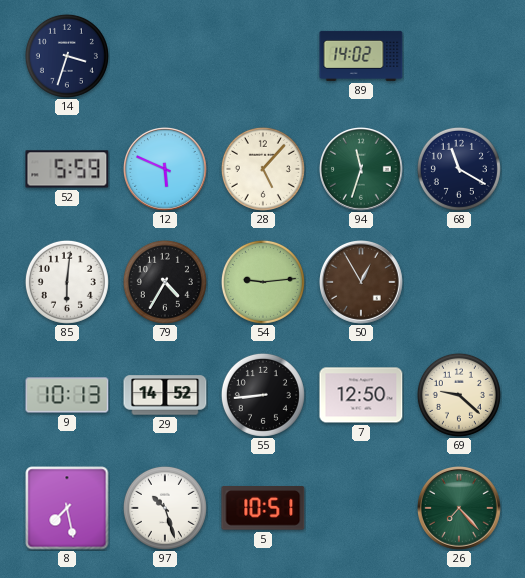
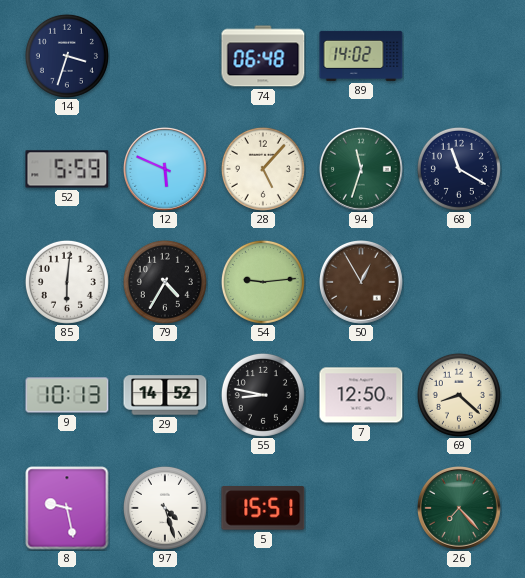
74: none -> 06:48
55: 8:44 -> 8:47
69: 9:22 -> 8:22
8: 7:28 -> 9:28
97: 10:27 -> 4:27
5: 10:51 -> 15:51
